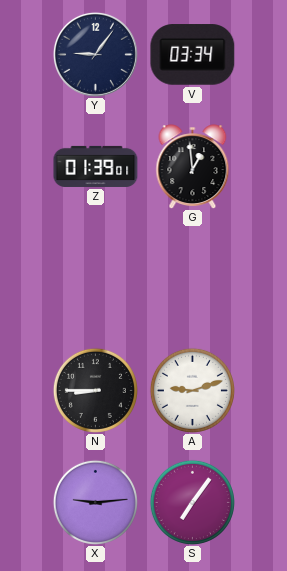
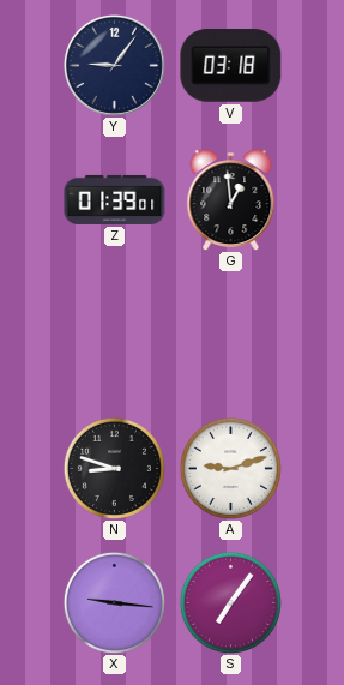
V: 03:34 -> 03:18
N: 8:45 -> 8:48
X: 9:14 -> 9:16
